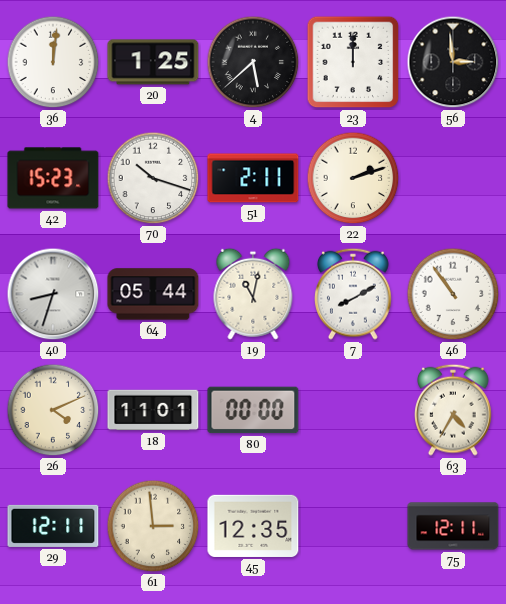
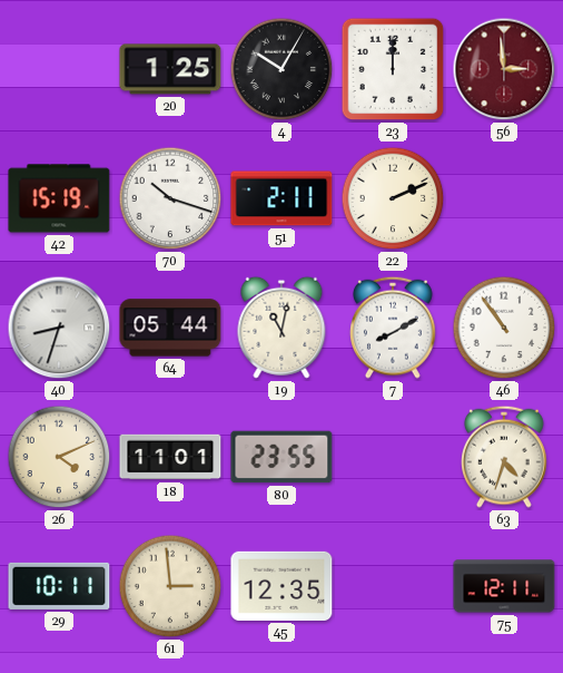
36: 12:01 -> none
4: 5:38 -> 10:05
56 dial: black -> burgundy
42: 15:23 -> 15:19
22: 2:12 -> 2:11
80: 00:00 -> 23:55
63: 4:35 -> 4:33
29: 12:11 -> 10:11
